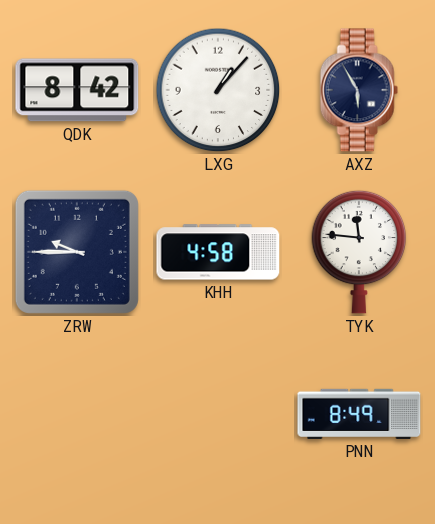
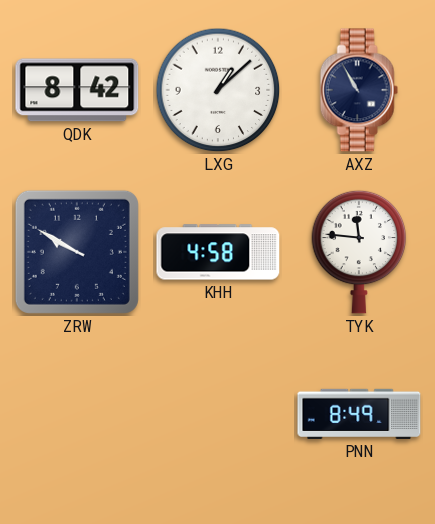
LXG: 1:07 -> 1:08
AXZ: 5:55 -> 10:55
ZRW: 9:45 -> 9:50
